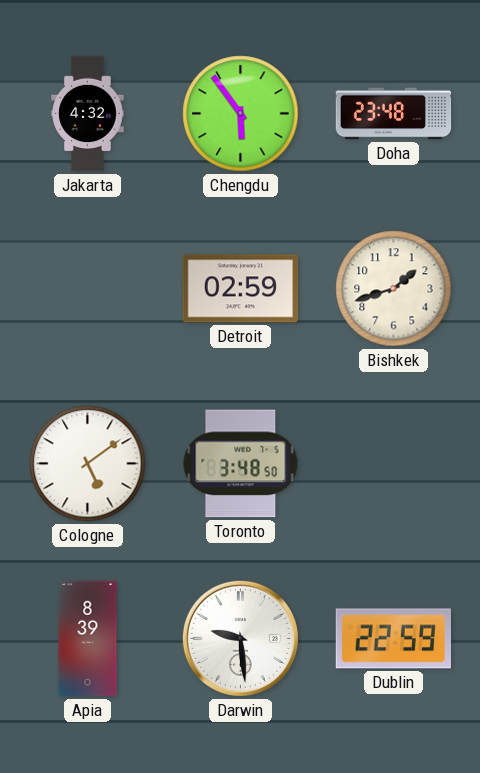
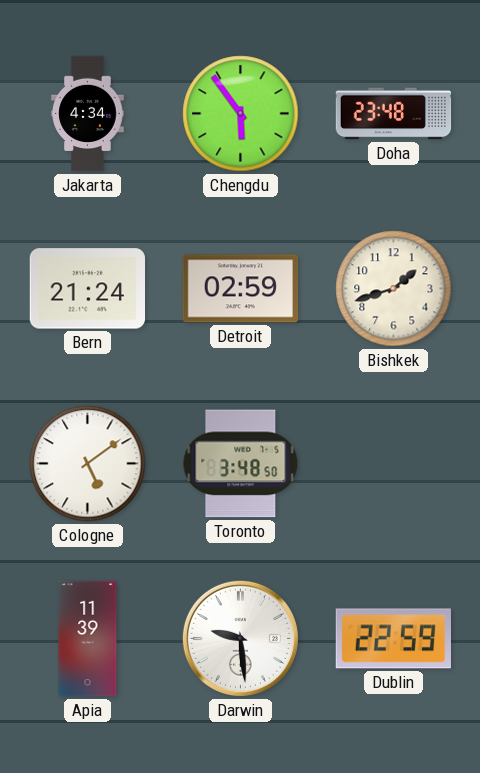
Jakarta: 4:32 -> 4:34
Bern: none -> 21:24
Apia: 8:39 -> 11:39
